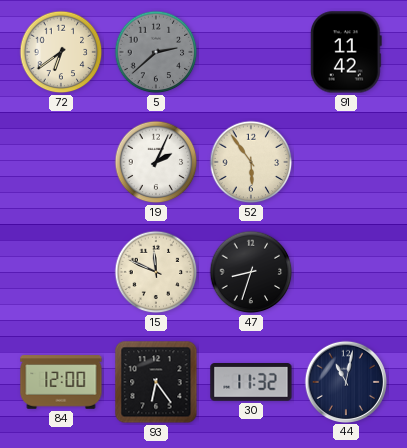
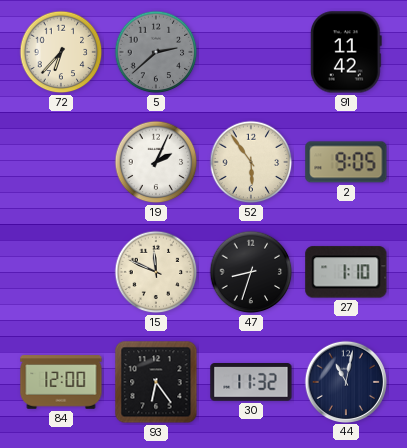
72: 6:39 -> 6:37
2: none -> 9:05
27: none -> 1:10
